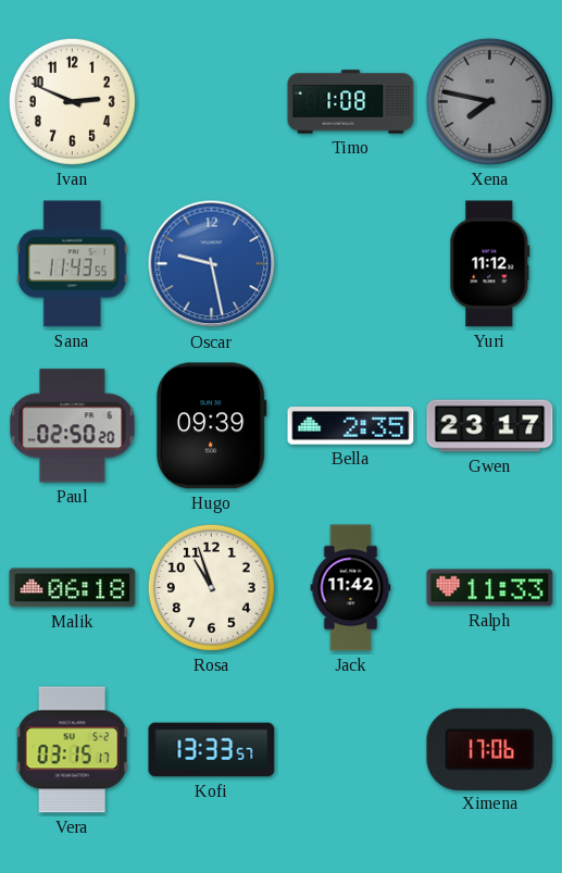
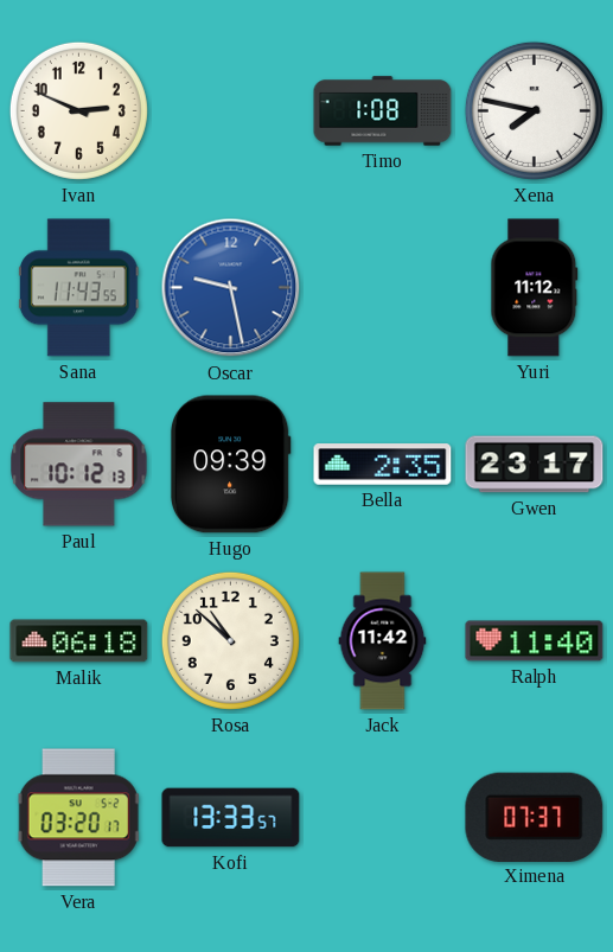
Xena dial: grey -> white
Paul: 02:50 -> 10:12
Rosa: 10:57 -> 10:52
Ralph: 11:33 -> 11:40
Vera: 03:15 -> 03:20
Ximena: 17:06 -> 07:37
